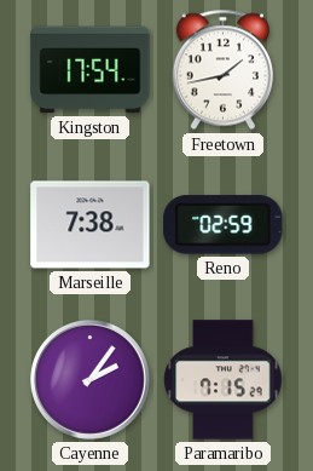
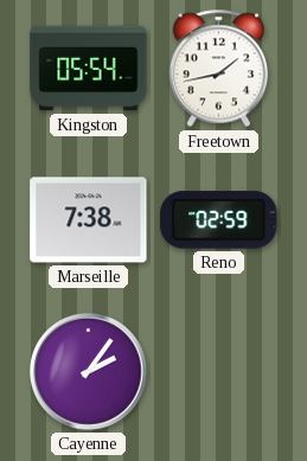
Kingston: 17:54 -> 05:54
Paramaribo: 7:15 -> none
